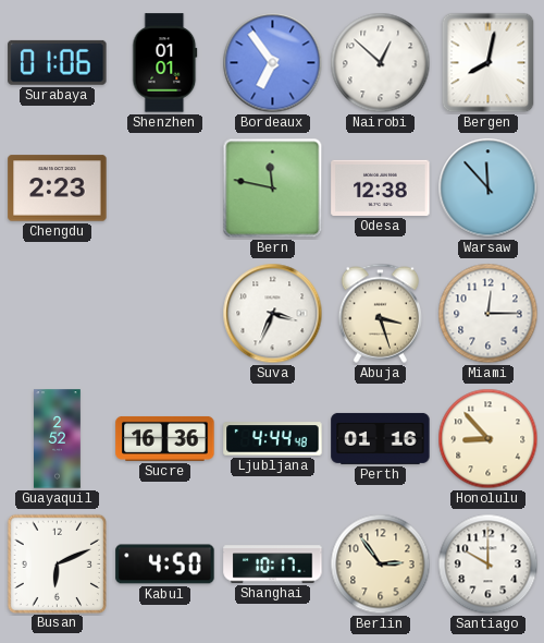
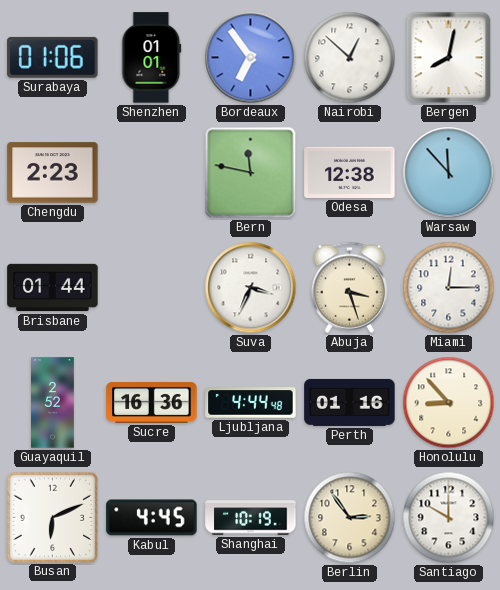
Brisbane: none -> 01:44
Kabul: 4:50 -> 4:45
Shanghai: 10:17 -> 10:19
